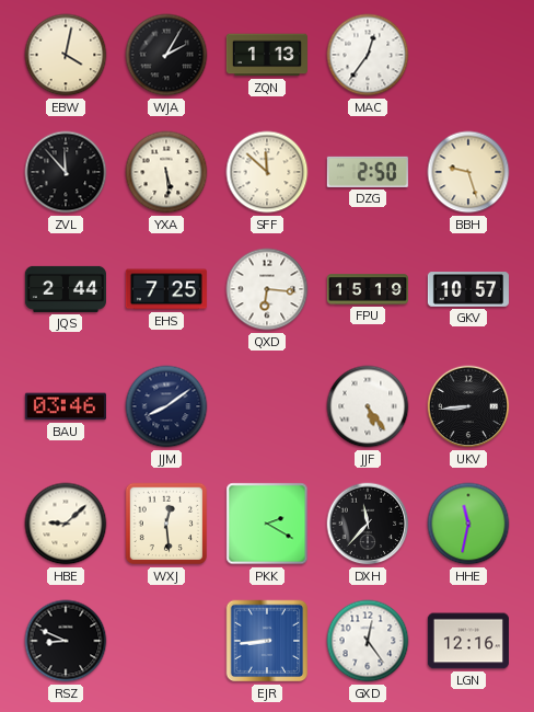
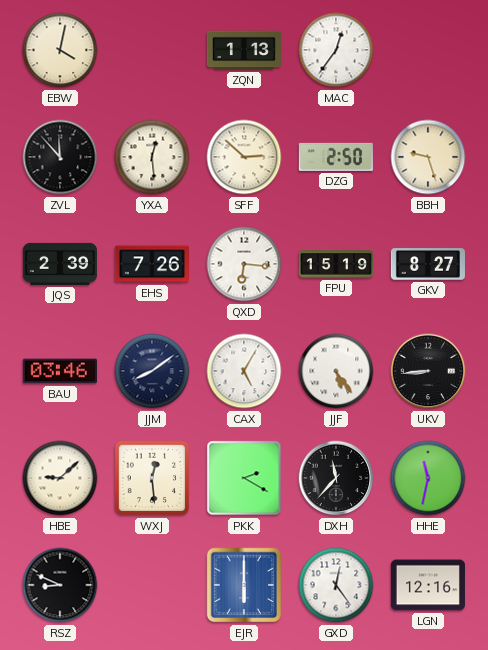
WJA: 2:05 -> none
YXA: 5:29 -> 12:29
SFF: 11:52 -> 2:52
JQS: 2:44 -> 2:39
EHS: 7:25 -> 7:26
GKV: 10:57 -> 8:27
CAX: none -> 5:05
EJR: 8:44 -> 6:00
